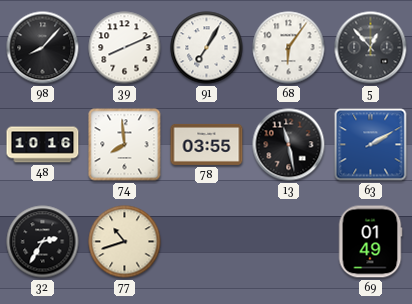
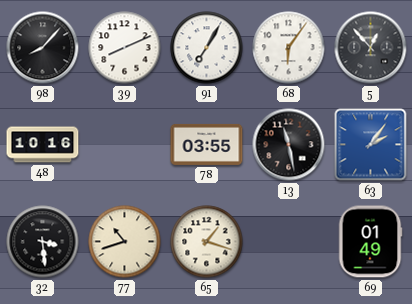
74: 7:59 -> none
63: 2:10 -> 2:06
32: 2:35 -> 3:29
65: none -> 1:18
